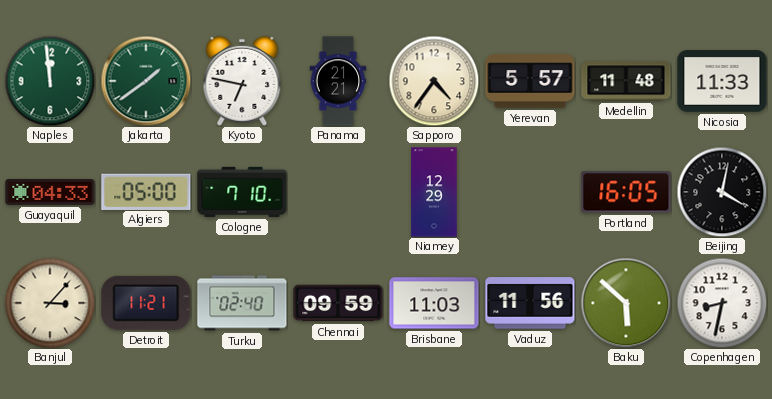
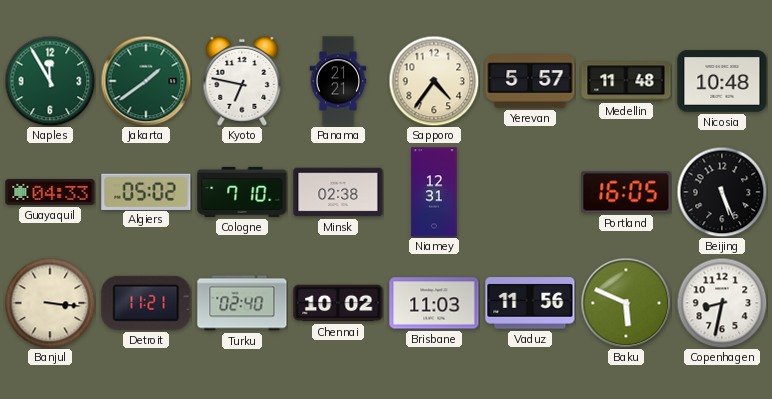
Naples: 11:59 -> 11:55
Nicosia: 11:33 -> 10:48
Algiers: 05:00 -> 05:02
Minsk: none -> 02:38
Niamey: 12:29 -> 12:31
Beijing: 4:02 -> 5:26
Banjul: 3:07 -> 3:16
Chennai: 09:59 -> 10:02
Baku: 5:52 -> 5:49
